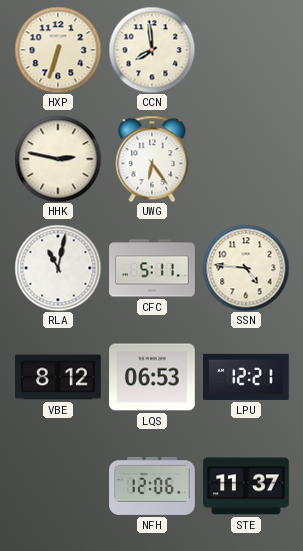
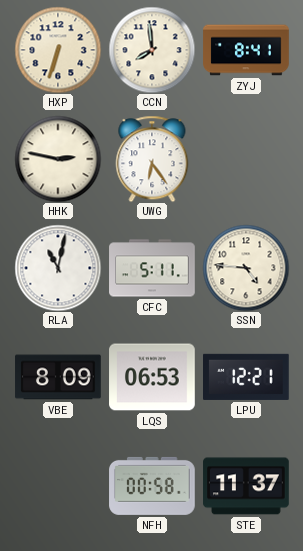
ZYJ: none -> 8:41
VBE: 8:12 -> 8:09
NFH: 12:06 -> 00:58
